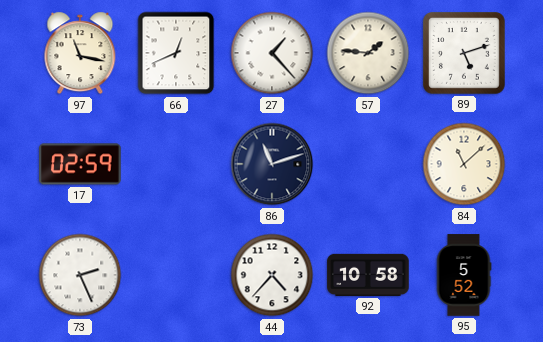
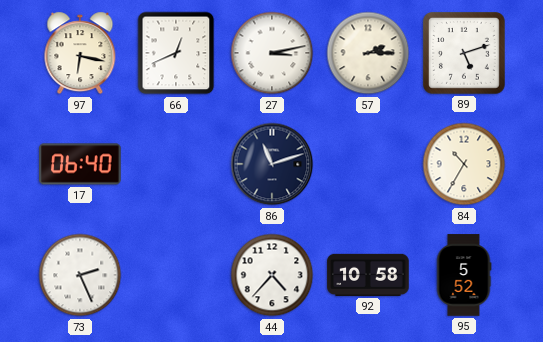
97: 11:17 -> 6:17
27: 1:23 -> 3:13
57: 1:46 -> 2:15
17: 02:59 -> 06:40
84: 11:08 -> 10:35
